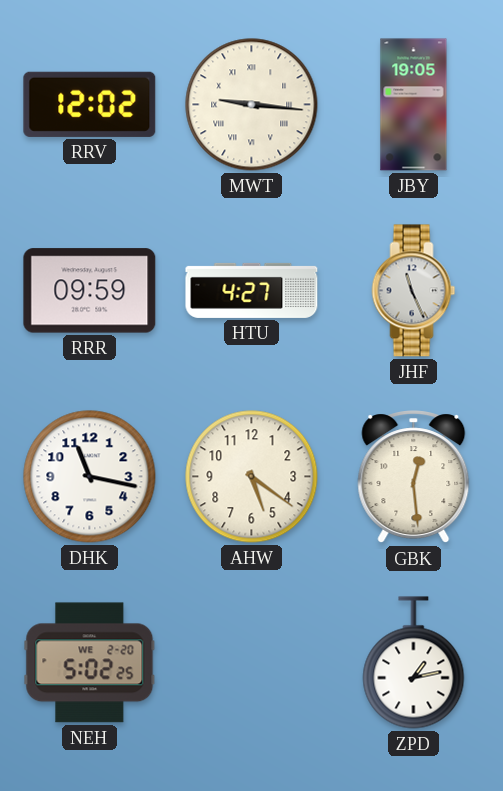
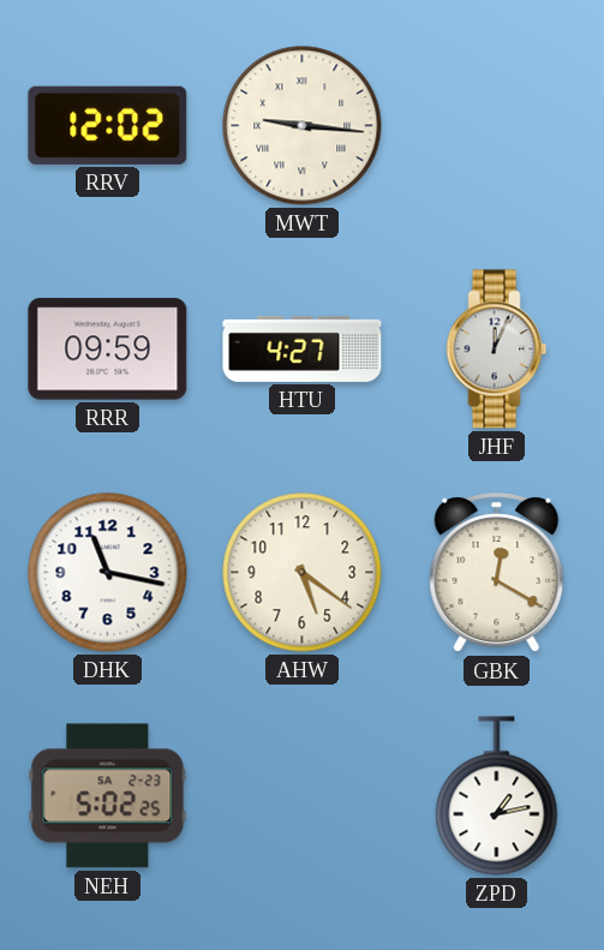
JBY: 19:05 -> none
JHF: 11:26 -> 12:04
GBK: 12:29 -> 12:20
NEH date: WE 2-20 -> SA 2-23
